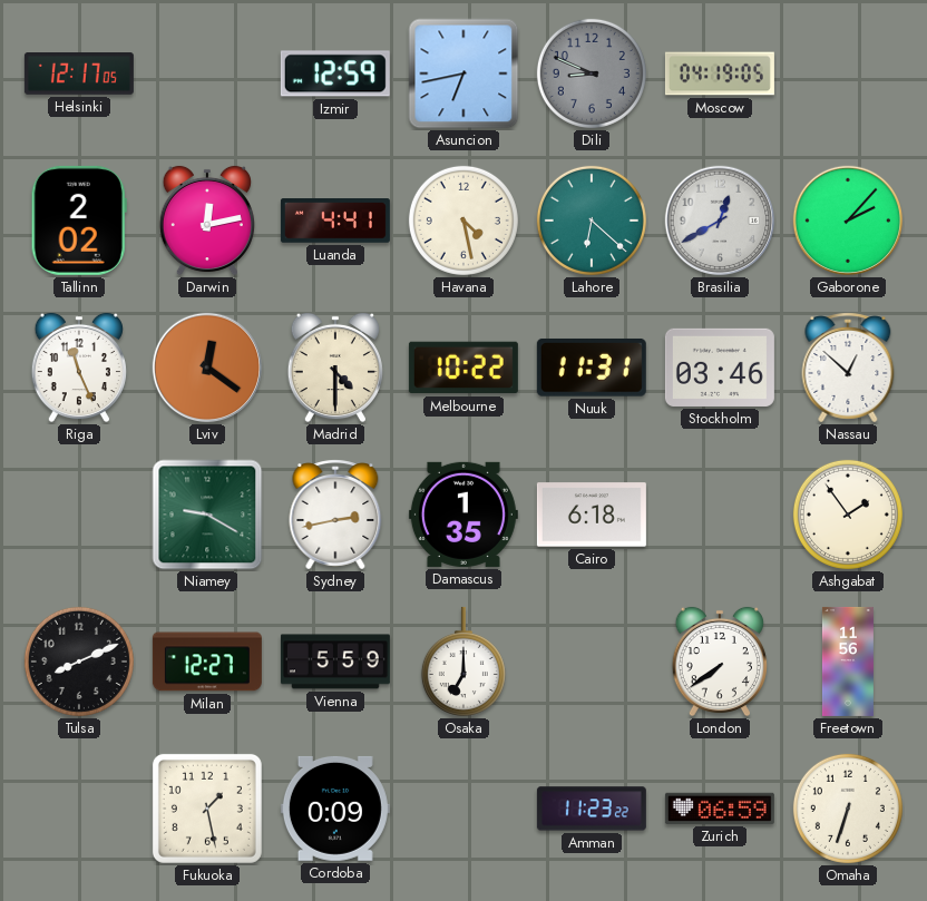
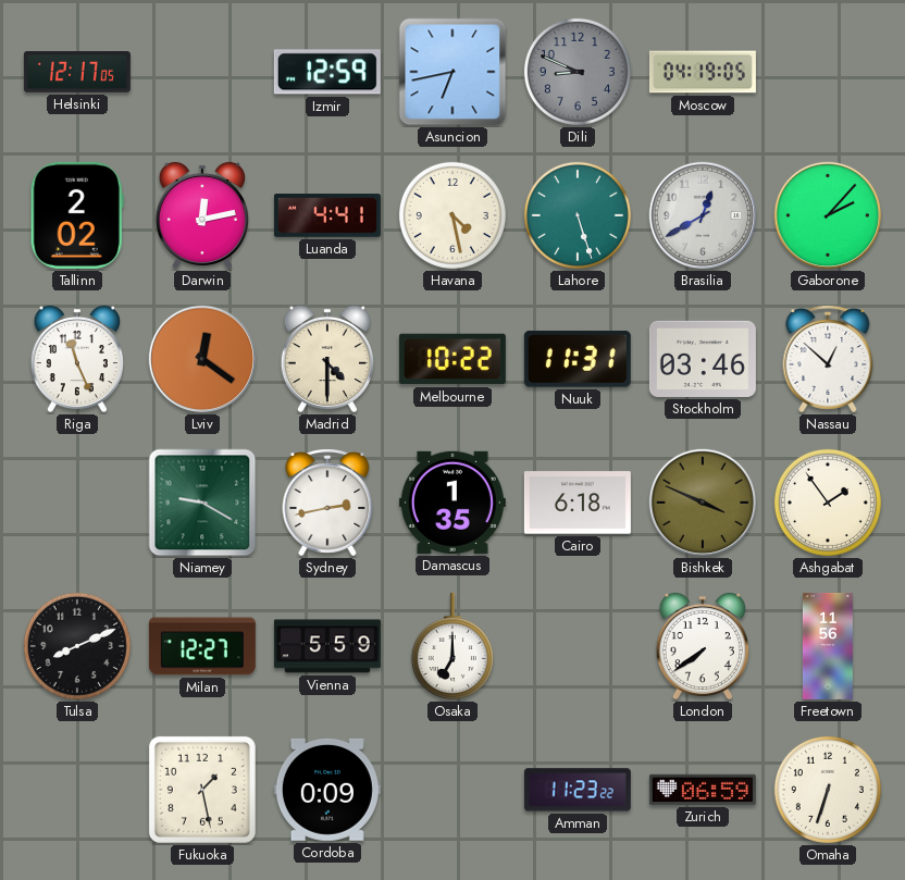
Lahore: 6:22 -> 5:27
Bishkek: none -> 3:49
